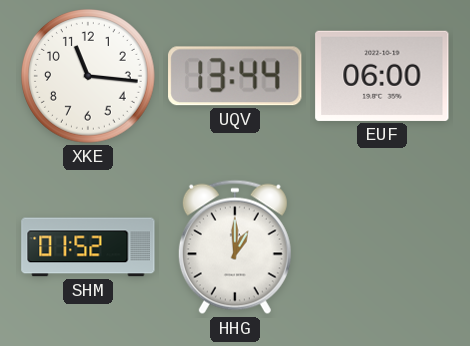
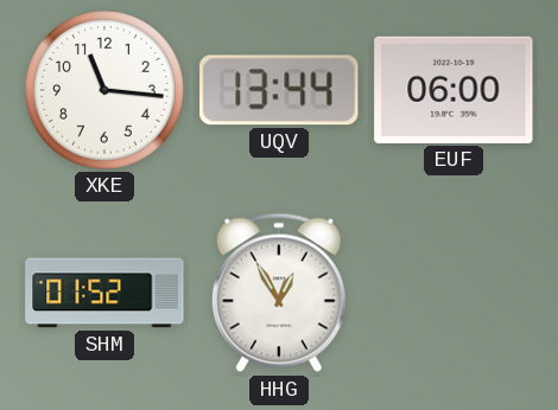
HHG: 1:00 -> 12:55
